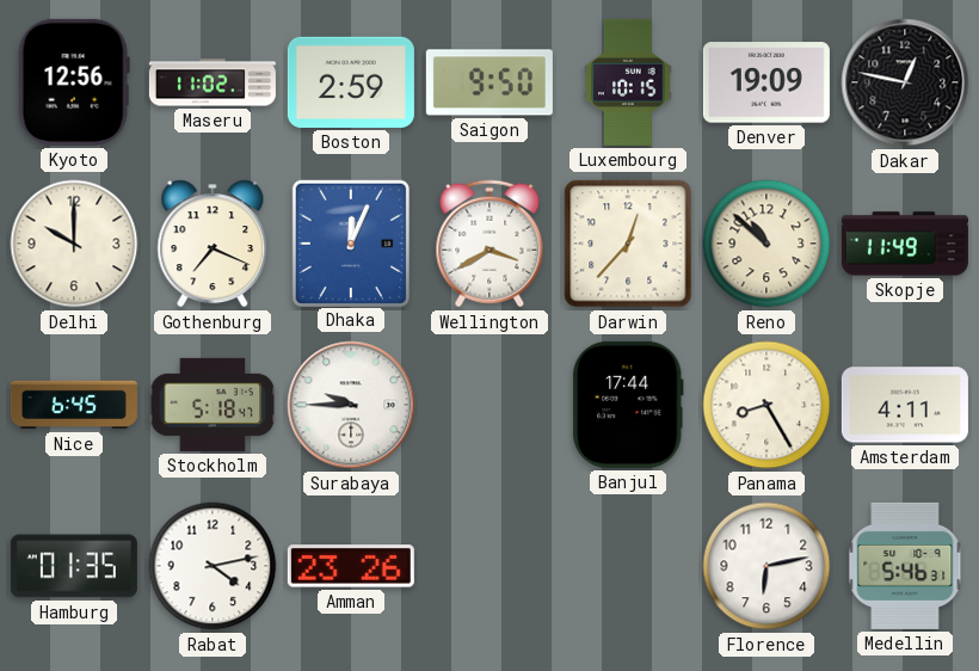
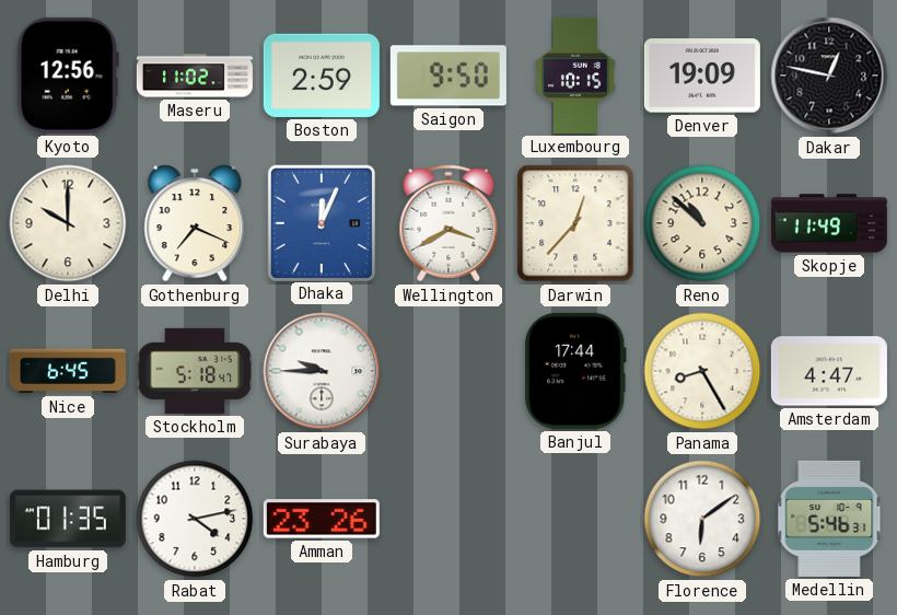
Amsterdam: 4:11 -> 4:47
Florence: 6:13 -> 6:09
